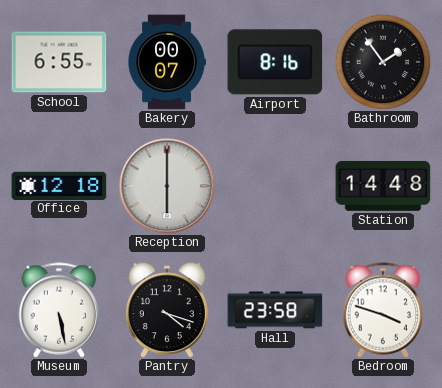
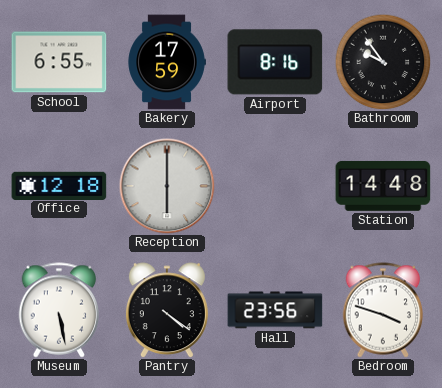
Bakery: 00:07 -> 17:59
Bathroom: 1:54 -> 9:54
Pantry: 4:18 -> 4:21
Hall: 23:58 -> 23:56
